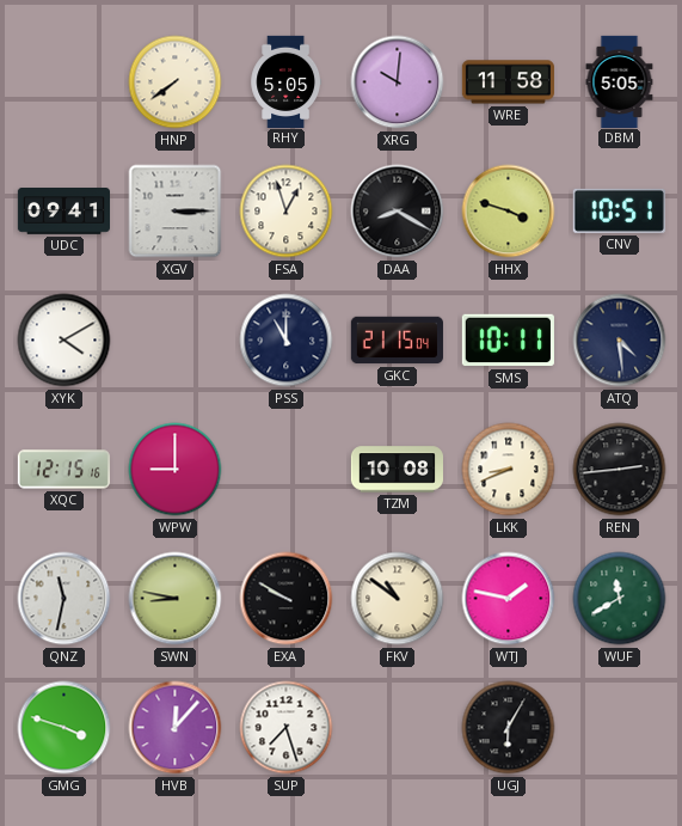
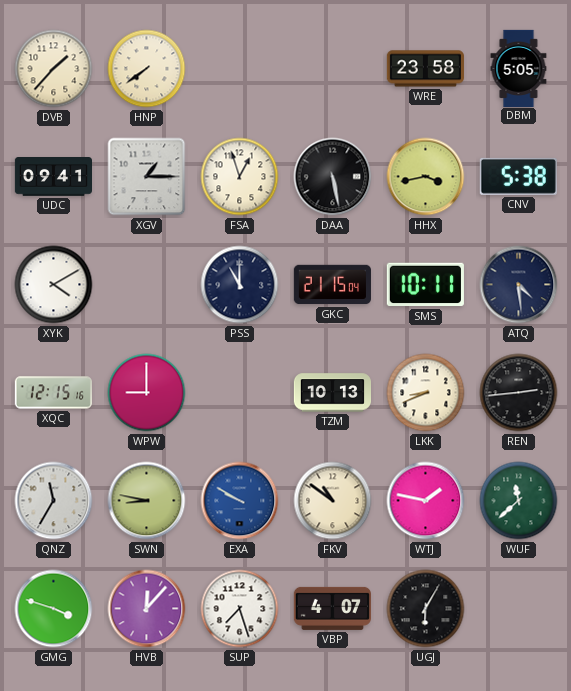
DVB: none -> 1:37
RHY: 5:05 -> none
XRG: 10:01 -> none
WRE: 11:58 -> 23:58
XGV: 3:15 -> 1:15
DAA: 8:20 -> 5:28
HHX: 3:48 -> 3:43
CNV: 10:51 -> 5:38
TZM: 10:08 -> 10:13
QNZ: 11:32 -> 11:35
EXA dial: black -> blue
WUF: 11:40 -> 11:38
VBP: none -> 4:07
